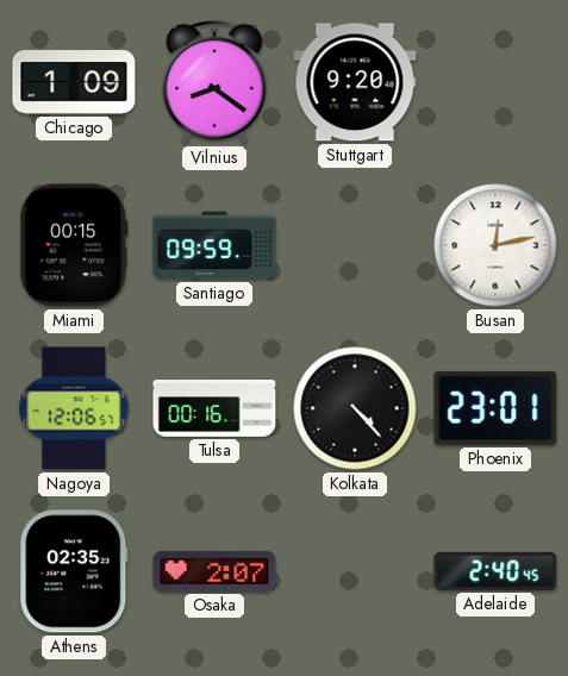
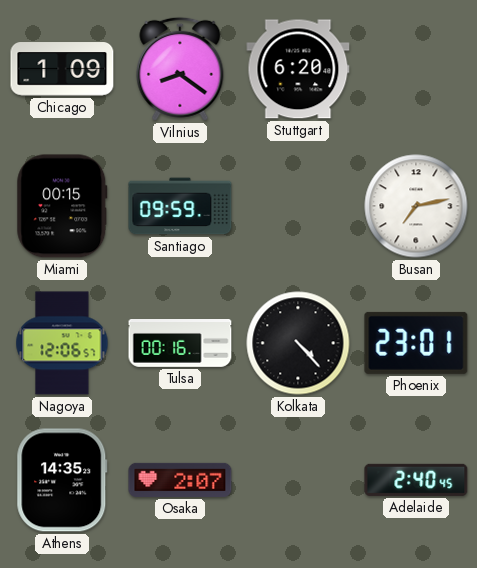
Stuttgart: 9:20 -> 6:20
Busan: 12:13 -> 7:13
Athens: 02:35 -> 14:35
